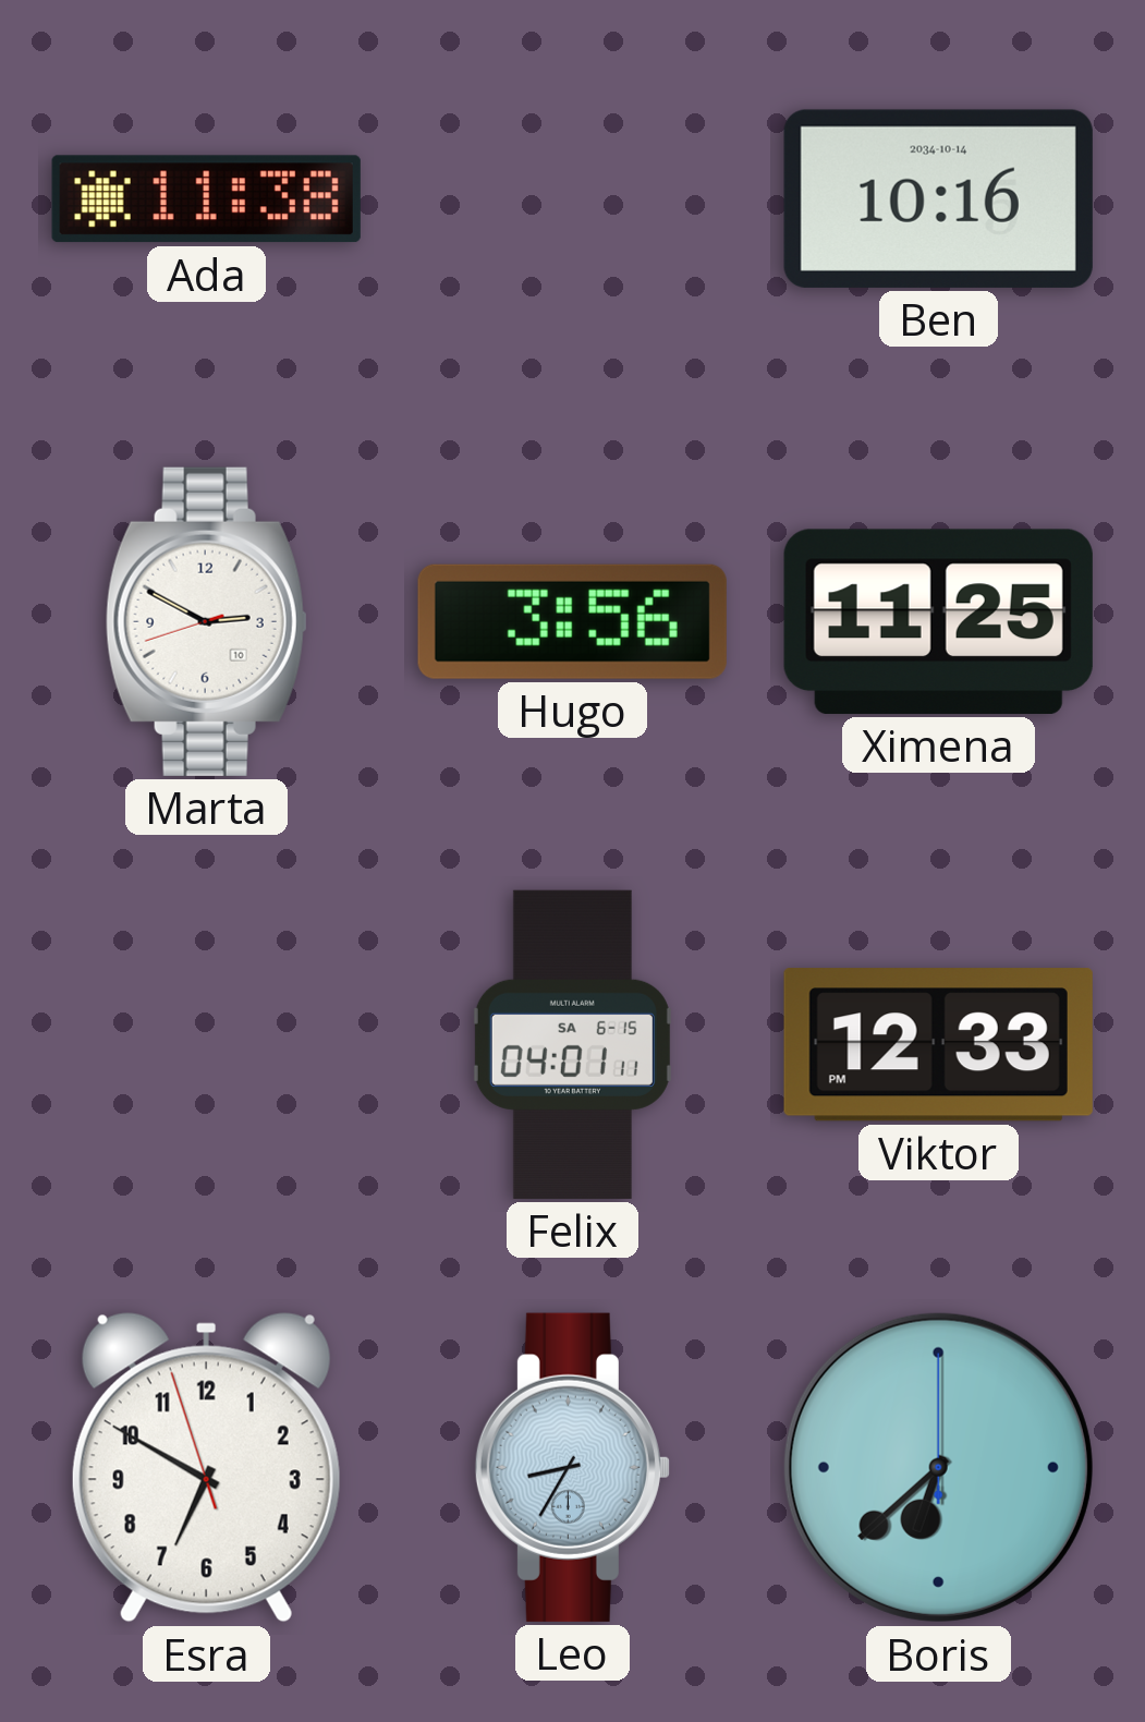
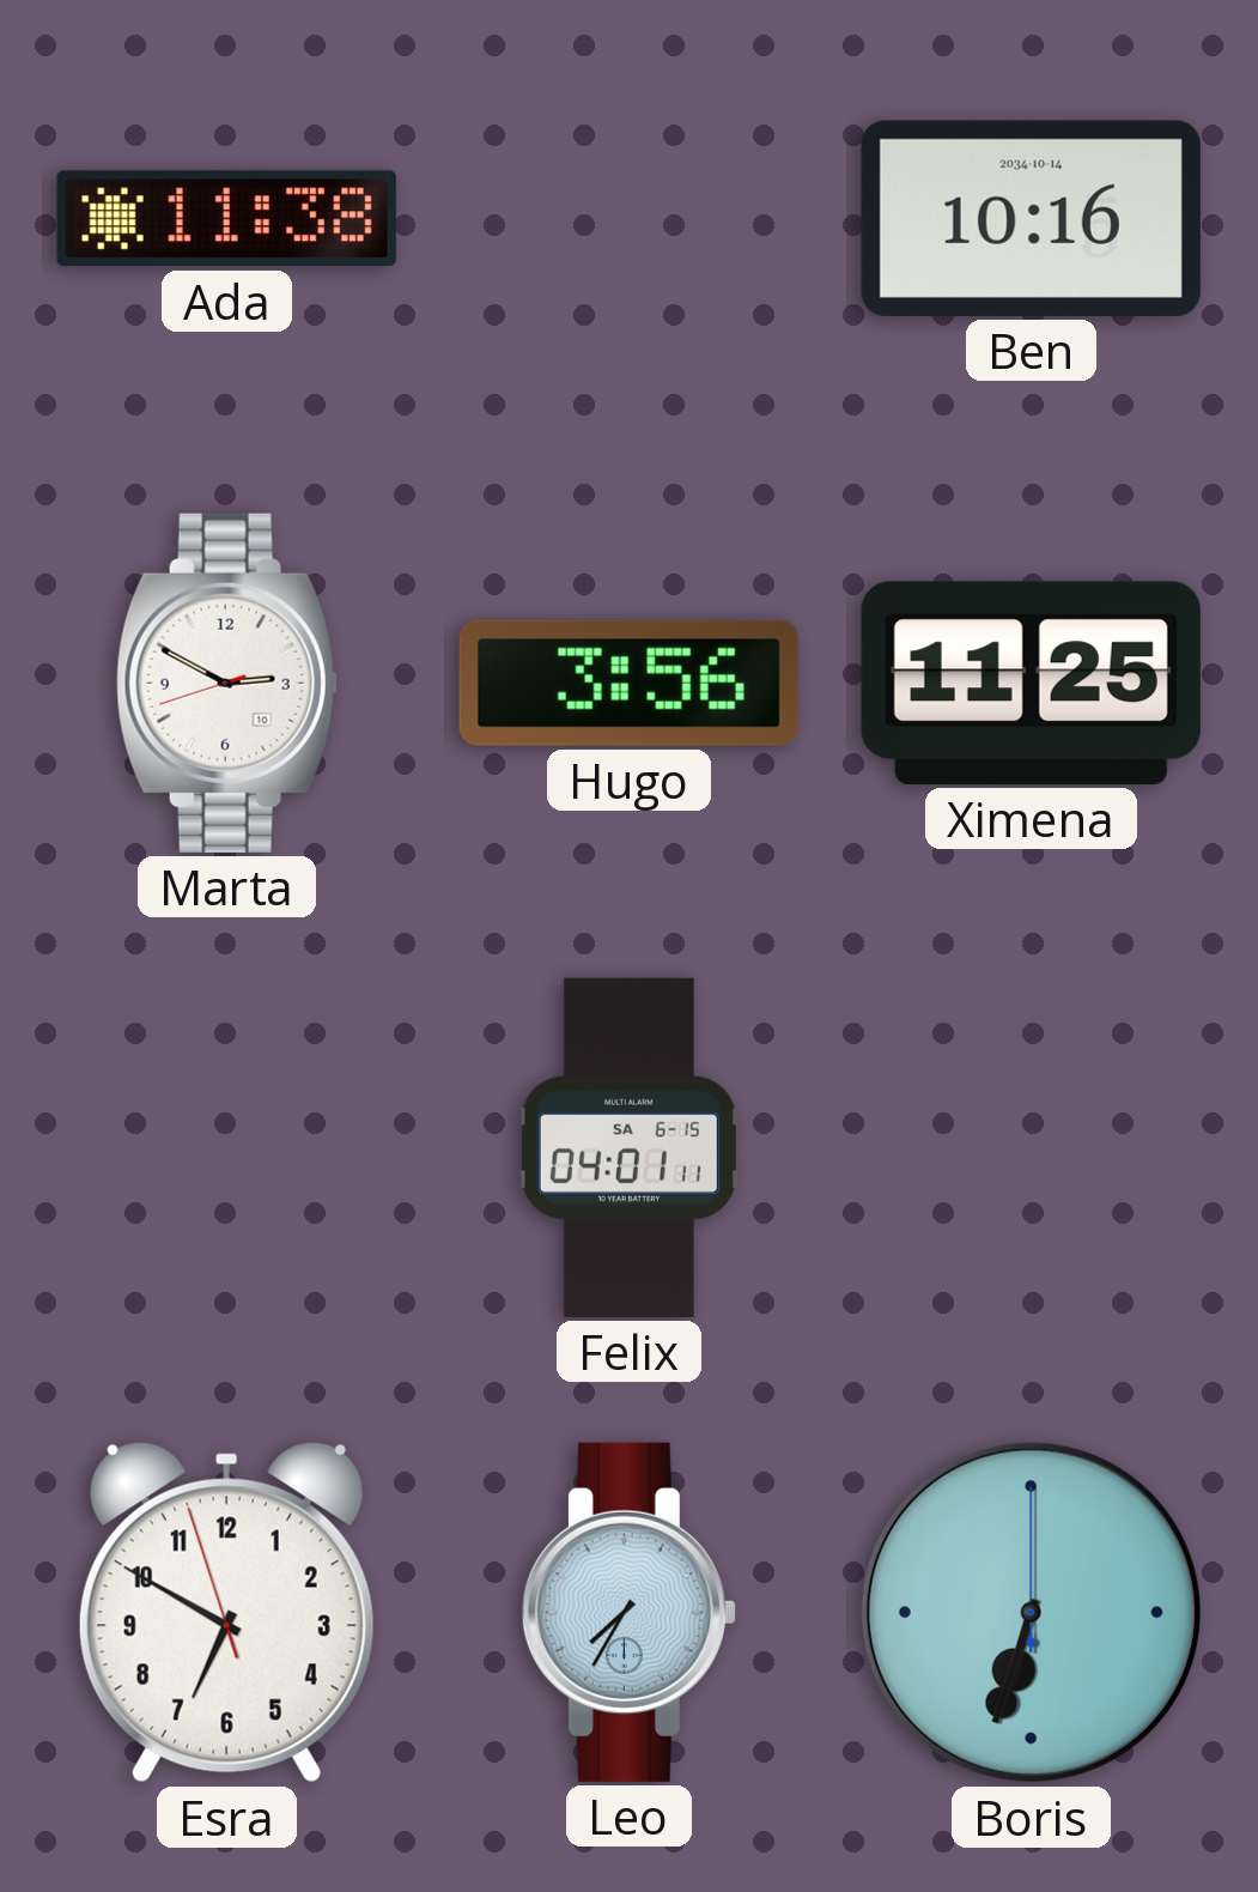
Viktor: 12:33 -> none
Leo: 8:35 -> 7:35
Boris: 6:38 -> 6:33
